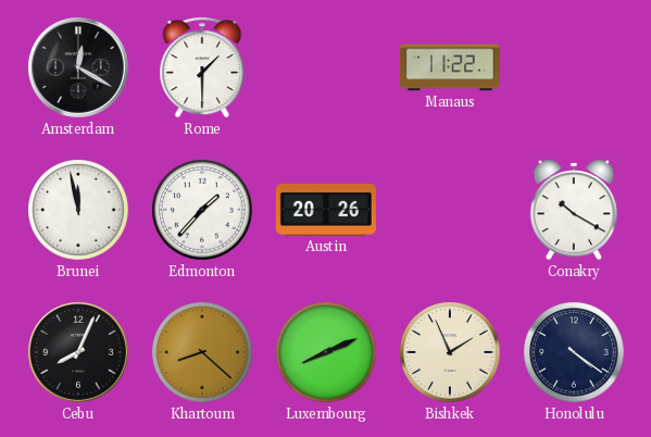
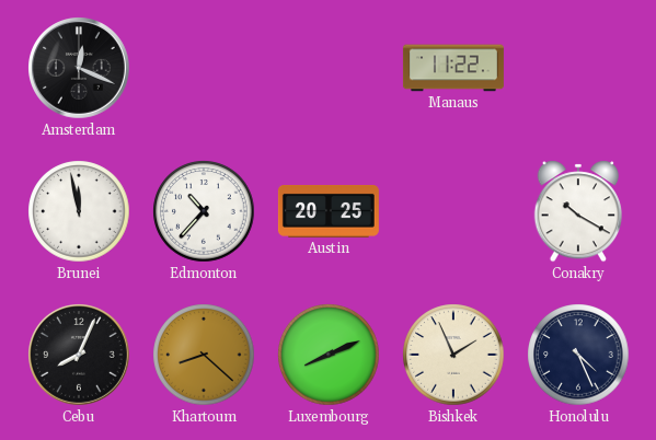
Amsterdam: 12:20 -> 12:19
Rome: 1:30 -> none
Edmonton: 1:37 -> 10:37
Austin: 20:26 -> 20:25
Honolulu: 4:21 -> 4:26
